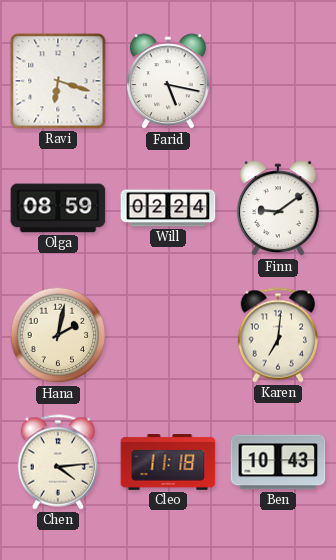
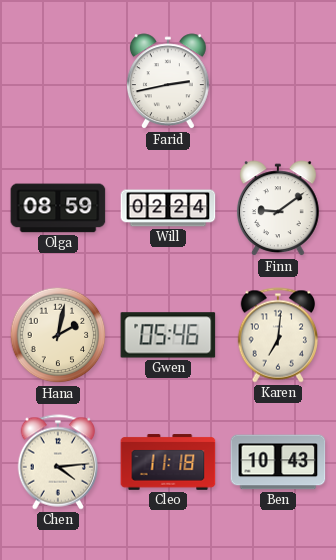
Ravi: 6:18 -> none
Farid: 5:17 -> 2:43
Gwen: none -> 05:46
